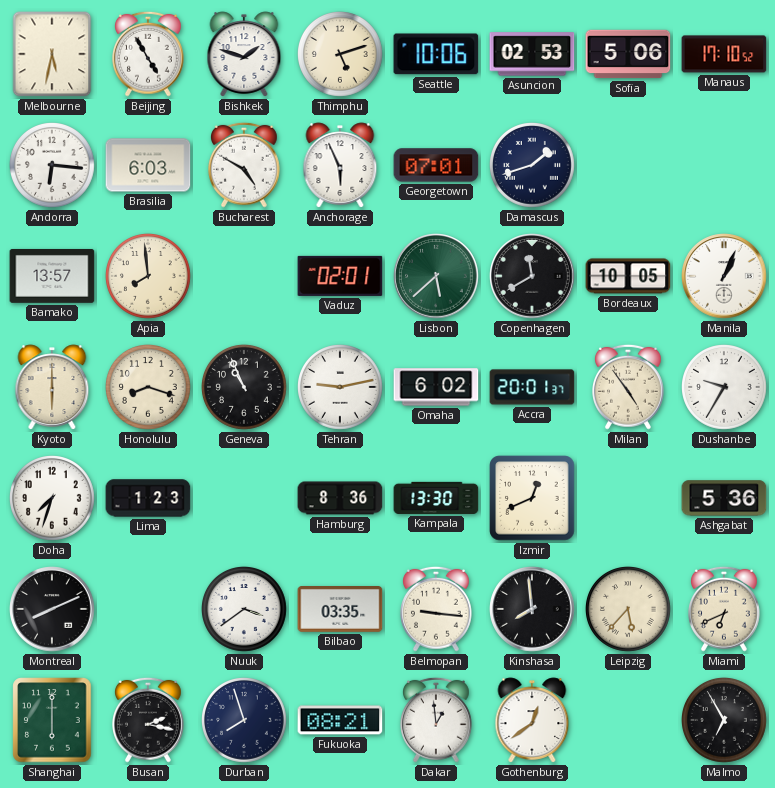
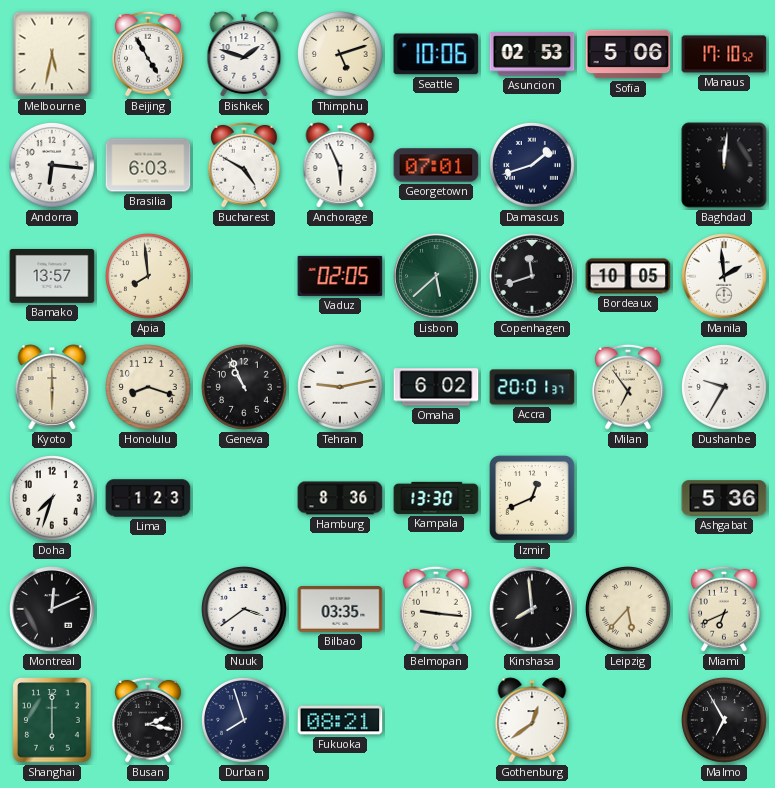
Baghdad: none -> 12:01
Vaduz: 02:01 -> 02:05
Copenhagen: 11:40 -> 11:42
Manila: 1:04 -> 1:59
Milan: 4:54 -> 6:54
Montreal: 8:11 -> 12:11
Dakar: 12:59 -> none
